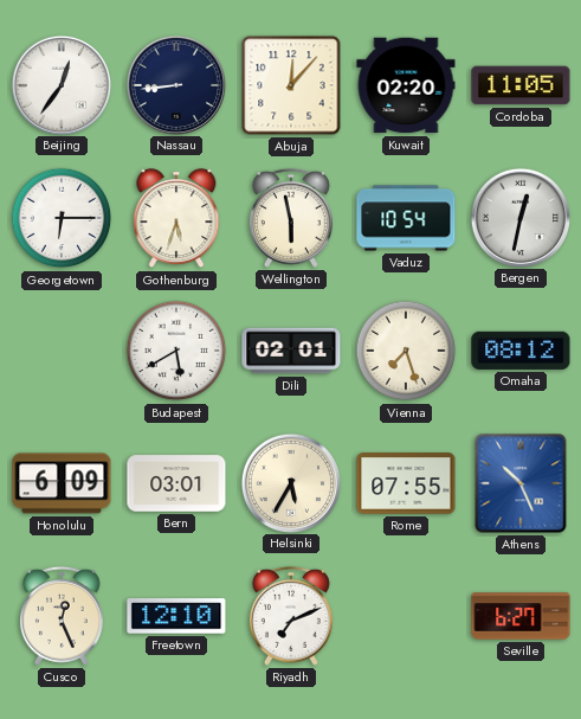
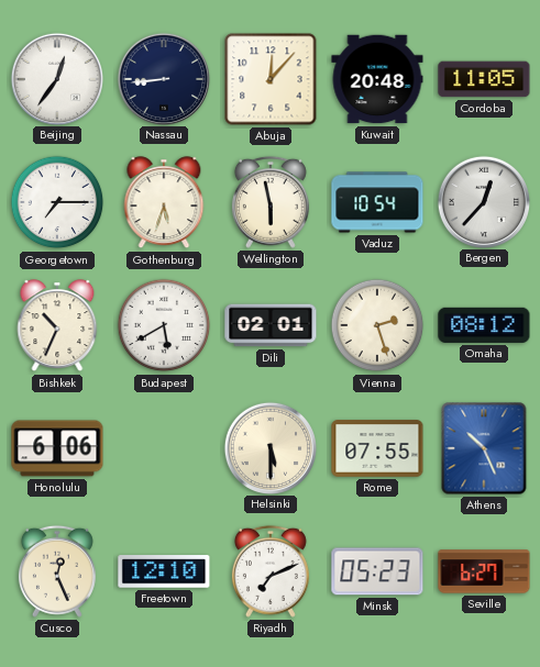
Kuwait: 02:20 -> 20:48
Georgetown: 6:15 -> 7:15
Bergen: 12:32 -> 12:37
Bishkek: none -> 10:34
Vienna: 7:27 -> 2:27
Honolulu: 6:09 -> 6:06
Bern: 03:01 -> none
Helsinki: 5:35 -> 5:30
Minsk: none -> 05:23
